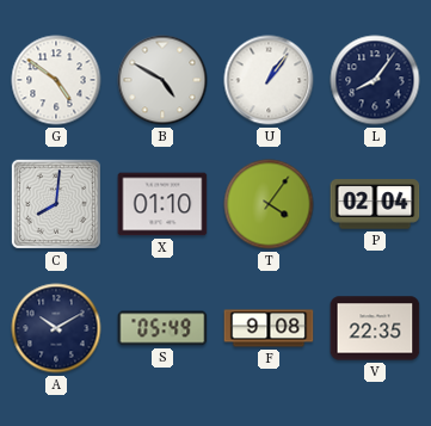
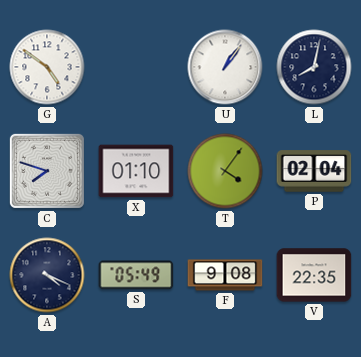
B: 4:50 -> none
L: 8:06 -> 8:02
C: 8:01 -> 7:48
A: 10:10 -> 4:19
